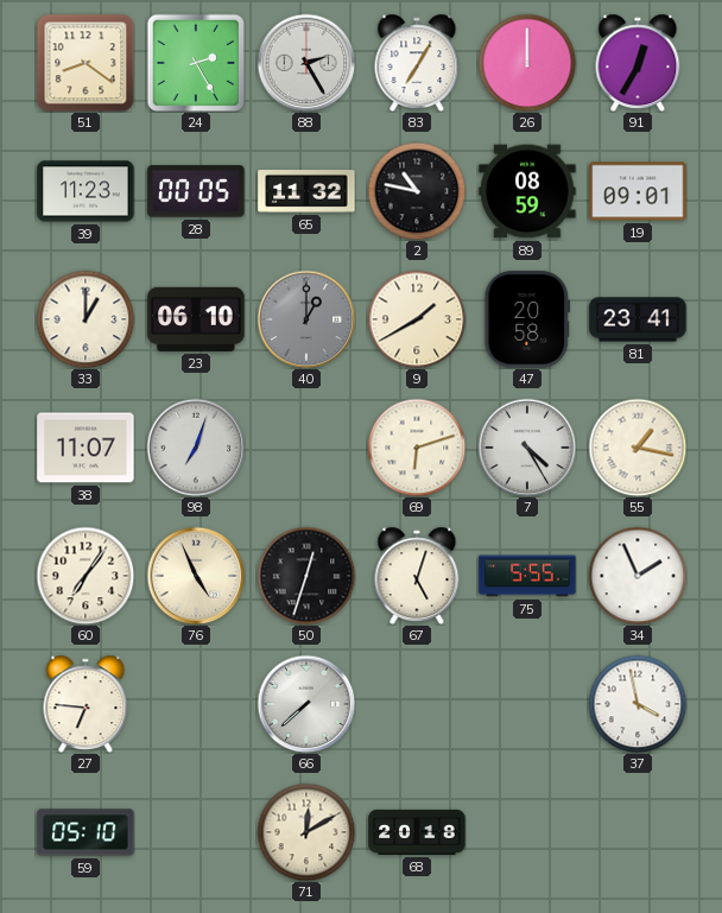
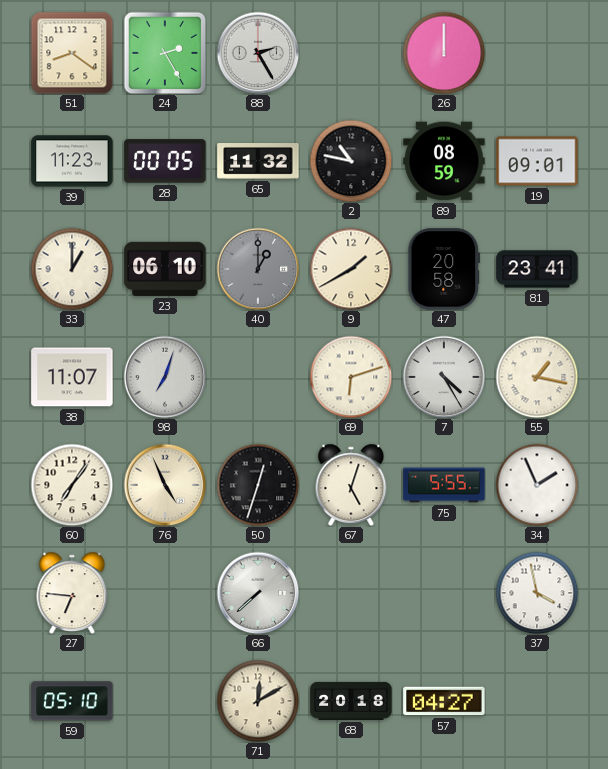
83: 7:05 -> none
91: 12:35 -> none
57: none -> 04:27
